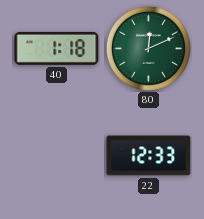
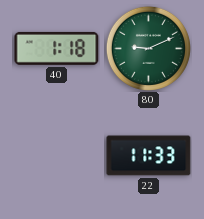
80: 12:11 -> 9:11
22: 12:33 -> 11:33
